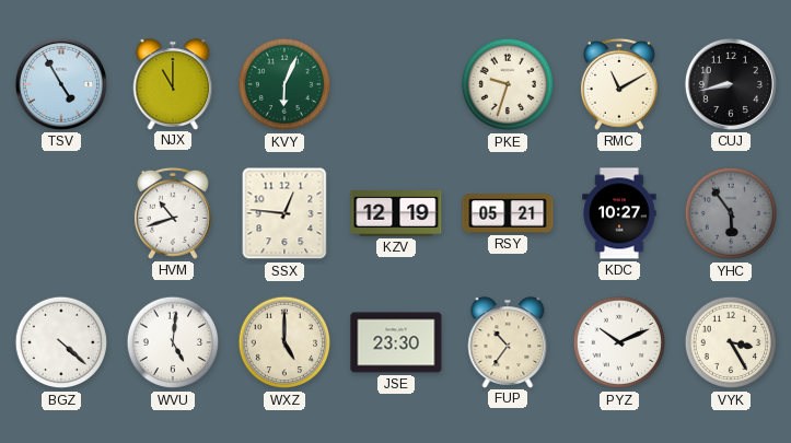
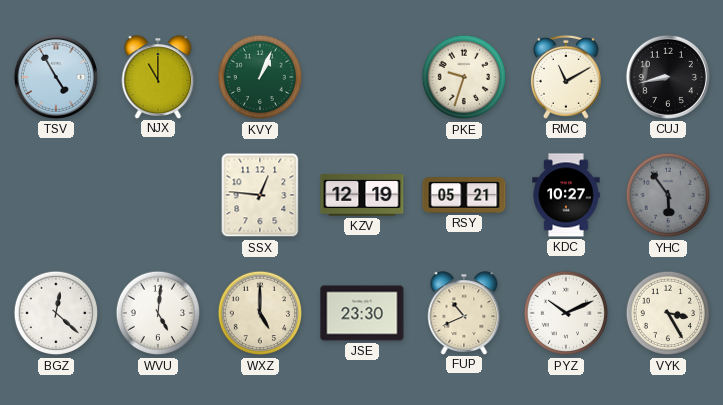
KVY: 6:04 -> 1:04
HVM: 10:42 -> none
BGZ: 4:22 -> 12:22
FUP: 10:36 -> 10:41
